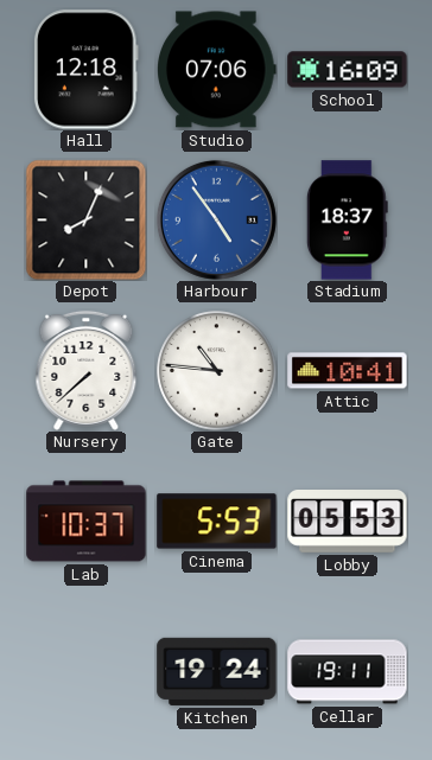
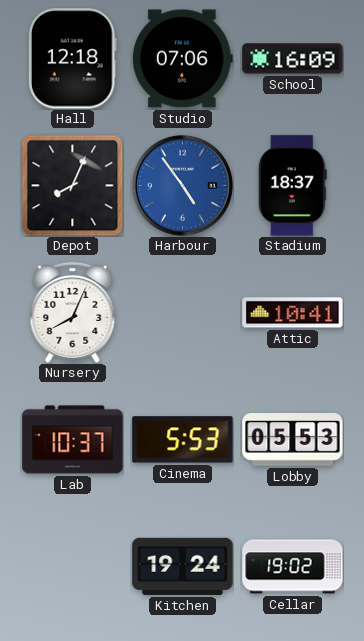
Nursery: 7:38 -> 8:04
Gate: 10:46 -> none
Cellar: 19:11 -> 19:02
